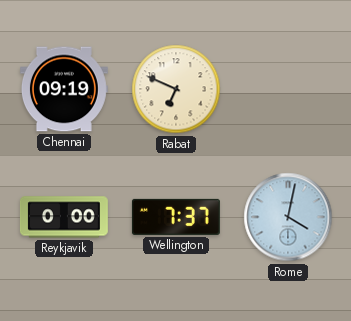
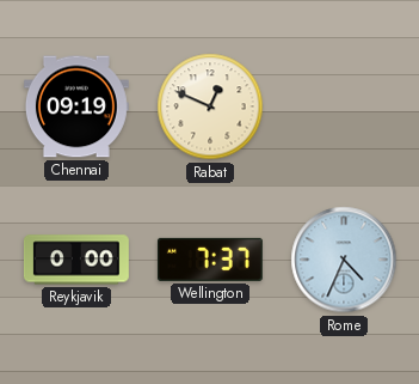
Rabat: 6:49 -> 12:49
Rome: 4:02 -> 4:34
